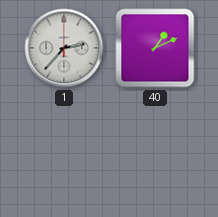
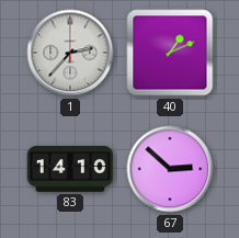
83: none -> 14:10
67: none -> 2:52
